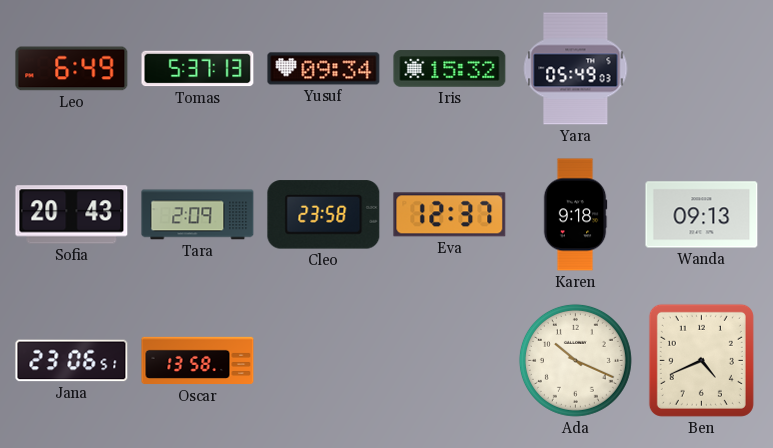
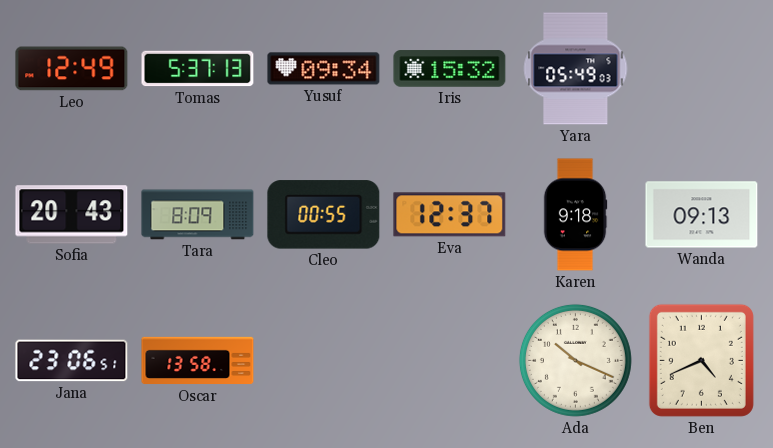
Leo: 6:49 -> 12:49
Tara: 2:09 -> 8:09
Cleo: 23:58 -> 00:55
